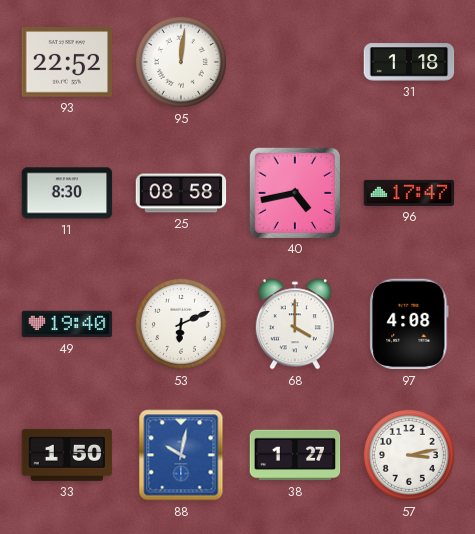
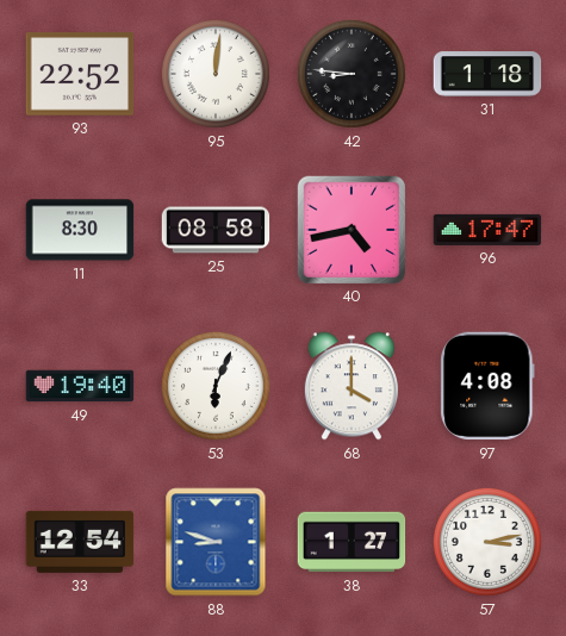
42: none -> 8:46
53: 6:11 -> 6:04
33: 1:50 -> 12:54
88: 10:02 -> 8:48
